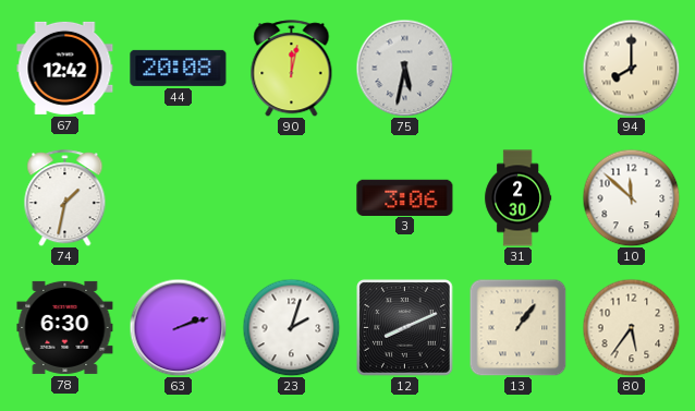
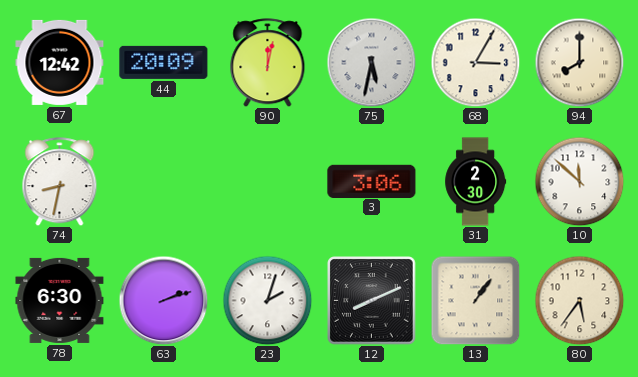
44: 20:08 -> 20:09
68: none -> 3:05
74: 1:32 -> 8:32
